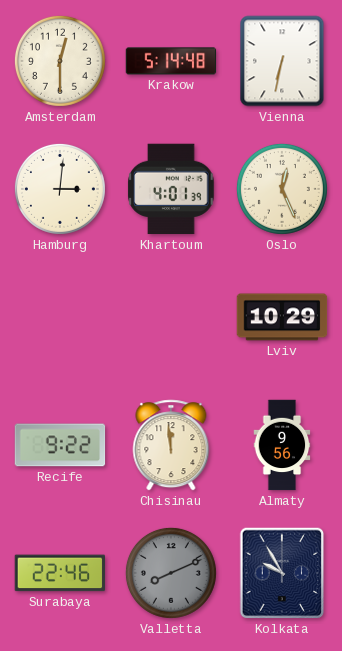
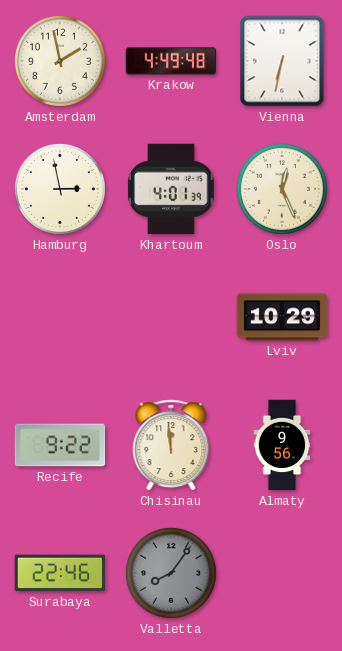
Amsterdam: 12:30 -> 1:58
Krakow: 5:14 -> 4:49
Hamburg: 3:01 -> 2:58
Valletta: 8:11 -> 8:06
Kolkata: 9:55 -> none
